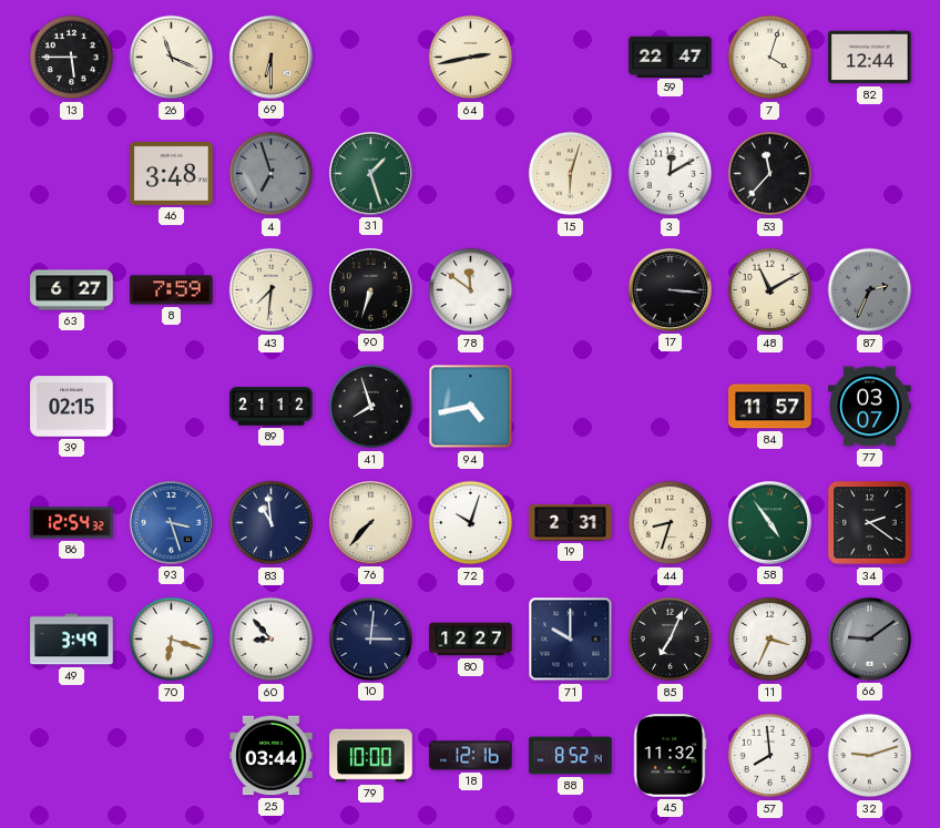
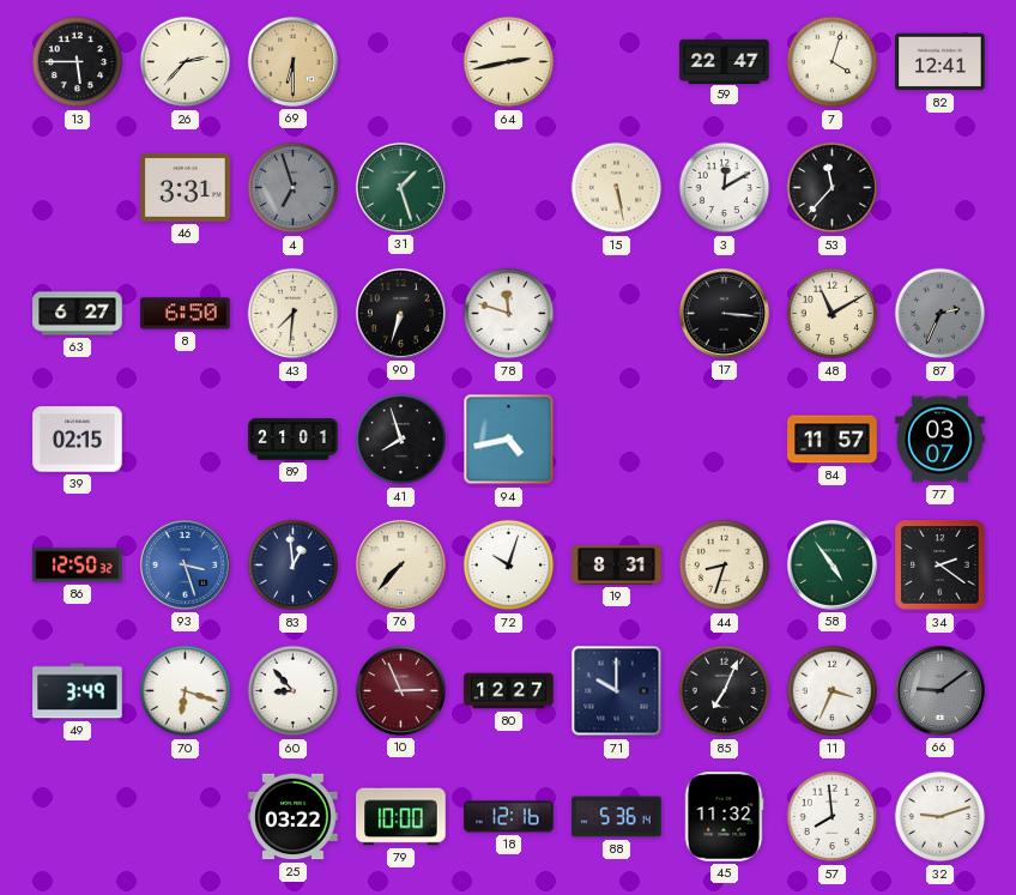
26: 11:19 -> 2:37
82: 12:44 -> 12:41
46: 3:48 -> 3:31
15: 6:03 -> 5:28
8: 7:59 -> 6:50
78: 11:51 -> 11:48
89: 21:12 -> 21:01
86: 12:54 -> 12:50
83: 10:59 -> 12:59
19: 2:31 -> 8:31
10: 3:01 -> 2:56
10 dial: navy -> burgundy
25: 03:44 -> 03:22
88: 8:52 -> 5:36
